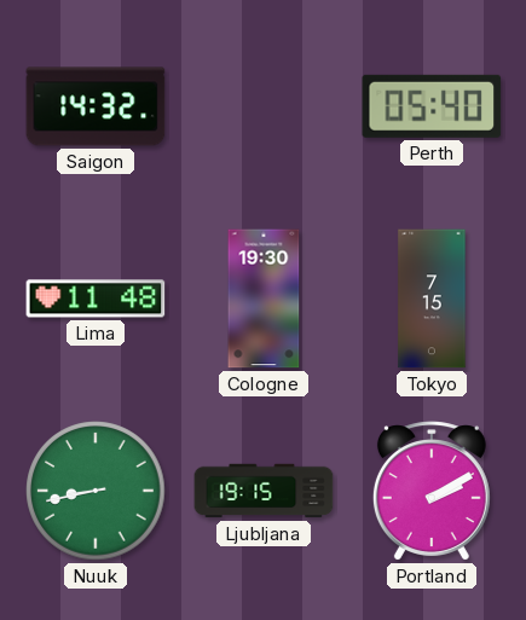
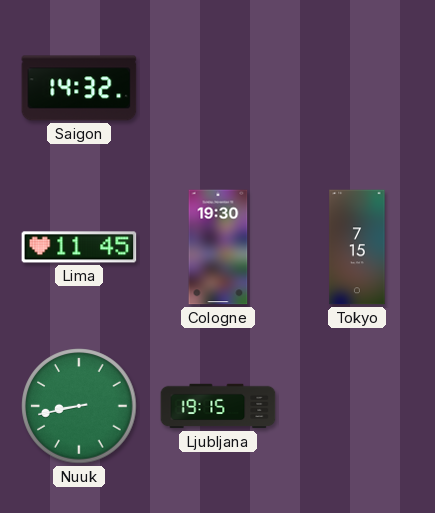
Perth: 05:40 -> none
Lima: 11:48 -> 11:45
Portland: 2:10 -> none
